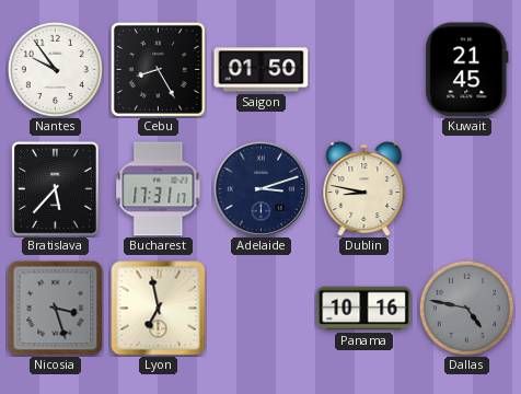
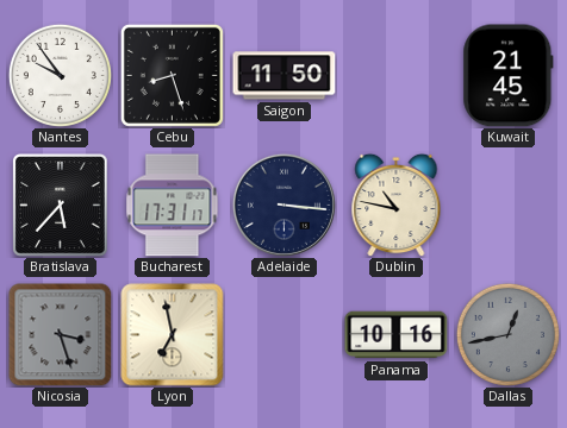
Cebu: 8:25 -> 8:27
Saigon: 01:50 -> 11:50
Adelaide: 3:12 -> 3:16
Dublin: 8:47 -> 10:47
Dallas: 4:47 -> 12:43
